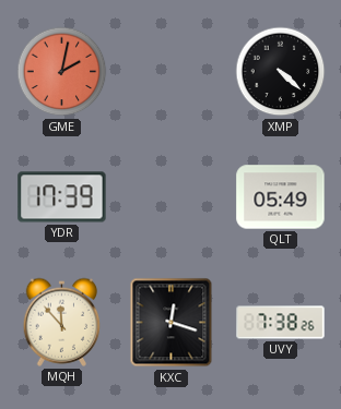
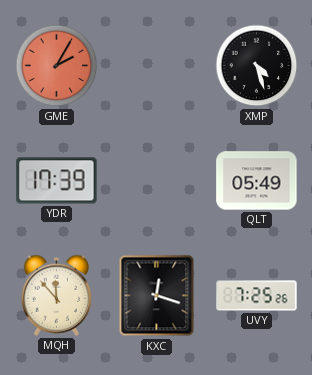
GME: 2:02 -> 2:05
XMP: 4:22 -> 4:27
UVY: 7:38 -> 7:25
